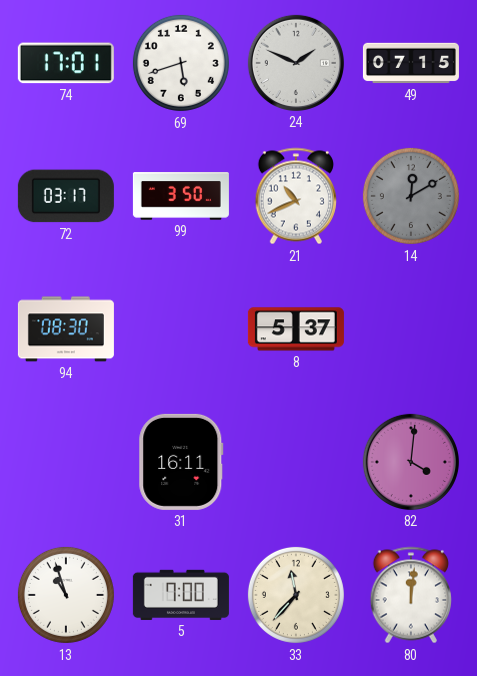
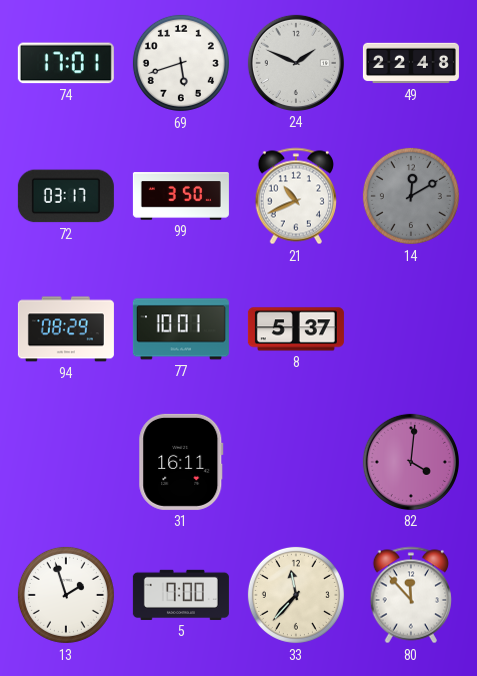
49: 07:15 -> 22:48
94: 08:30 -> 08:29
77: none -> 10:01
13: 10:57 -> 1:57
80: 12:01 -> 11:53
